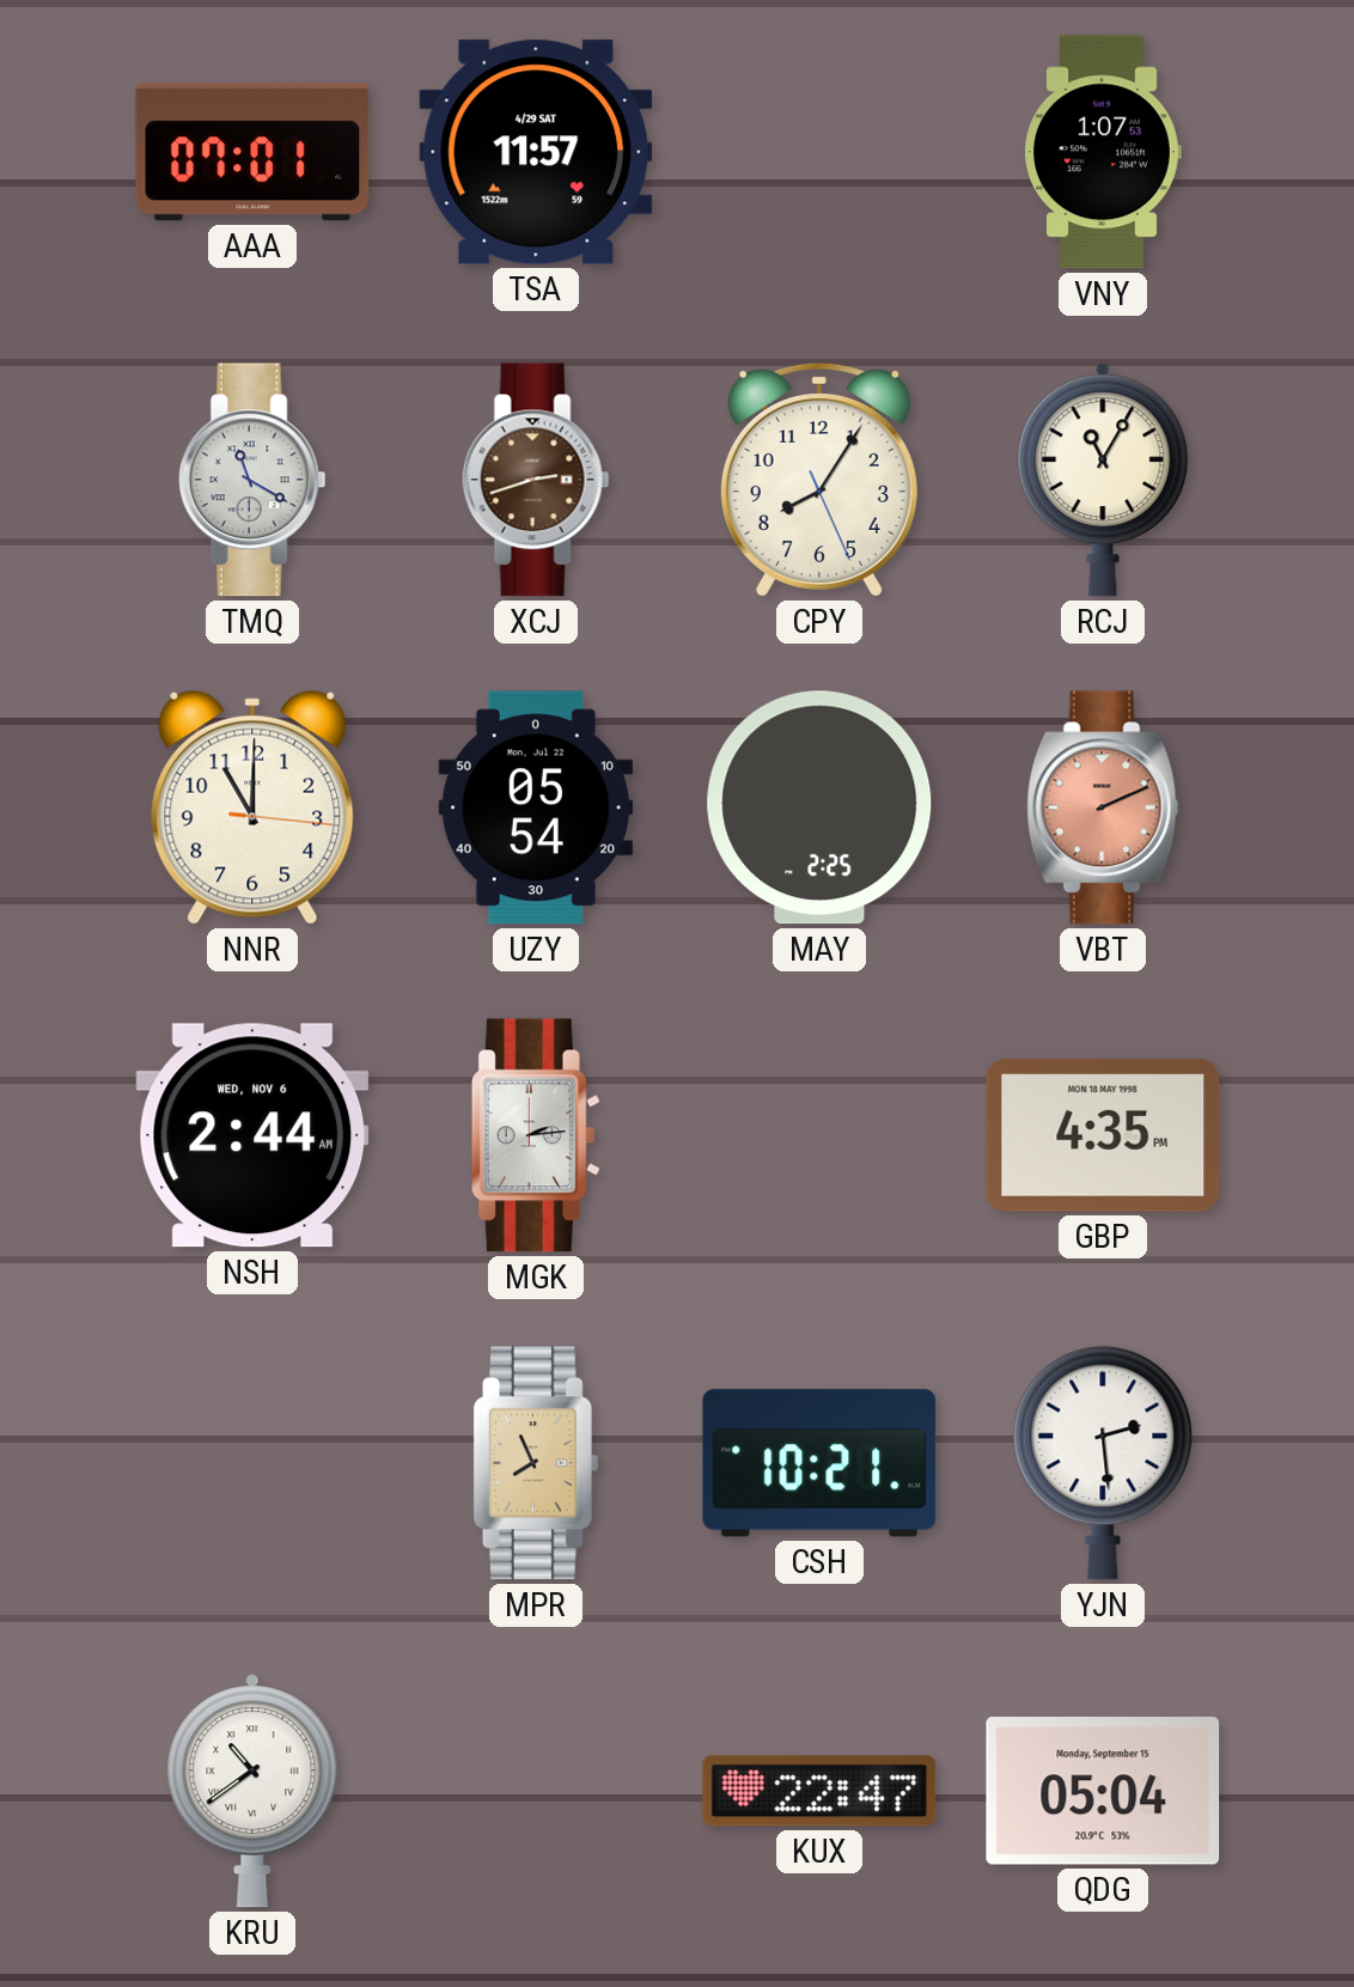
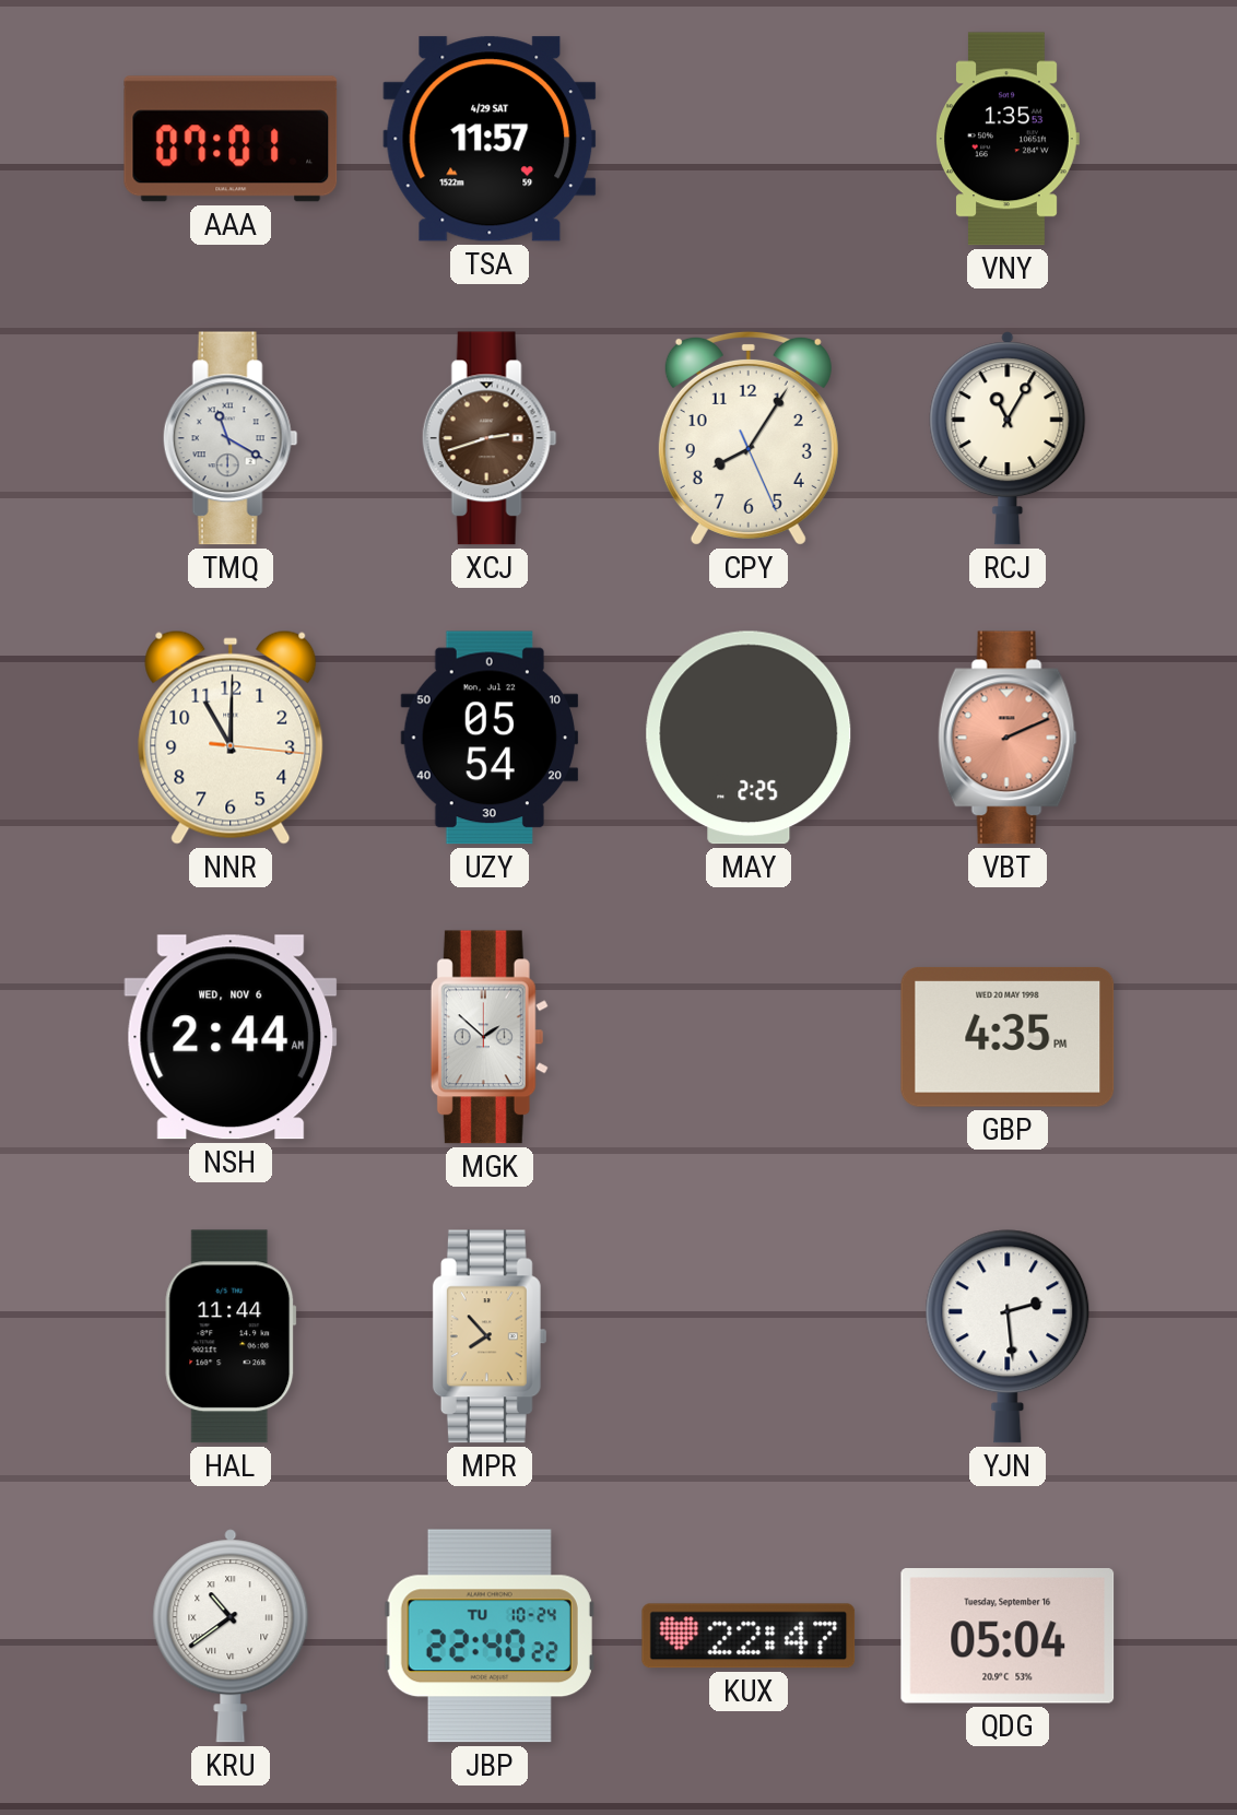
VNY: 1:07 -> 1:35
MGK: 2:14 -> 1:52
GBP date: MON 18 MAY 1998 -> WED 20 MAY 1998
HAL: none -> 11:44
MPR: 7:56 -> 7:53
CSH: 10:21 -> none
JBP: none -> 22:40
QDG date: Monday, September 15 -> Tuesday, September 16
